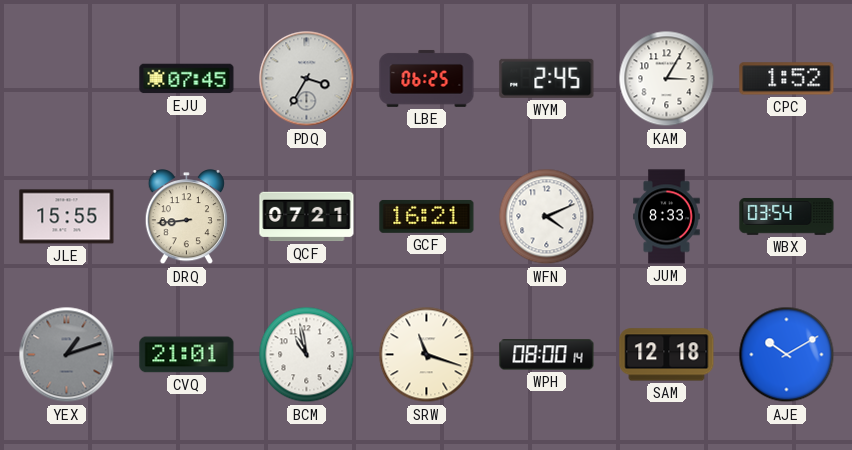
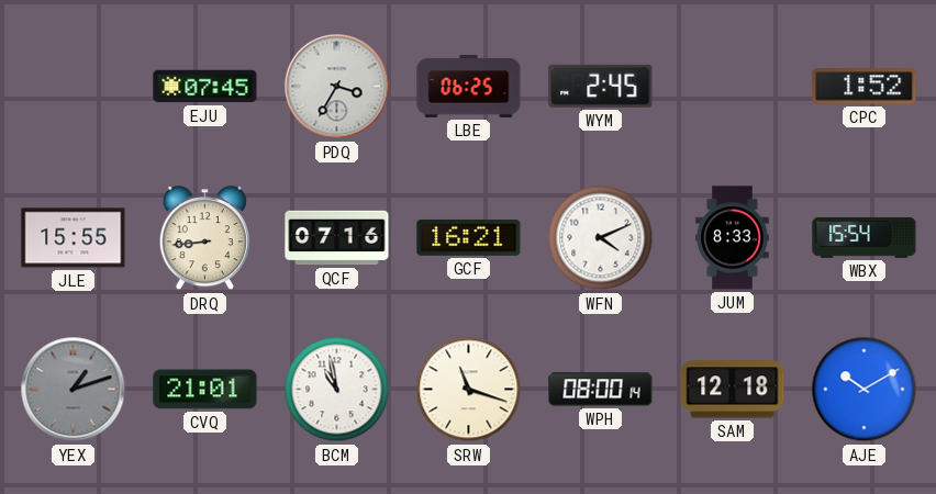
KAM: 3:05 -> none
QCF: 07:21 -> 07:16
WBX: 03:54 -> 15:54
